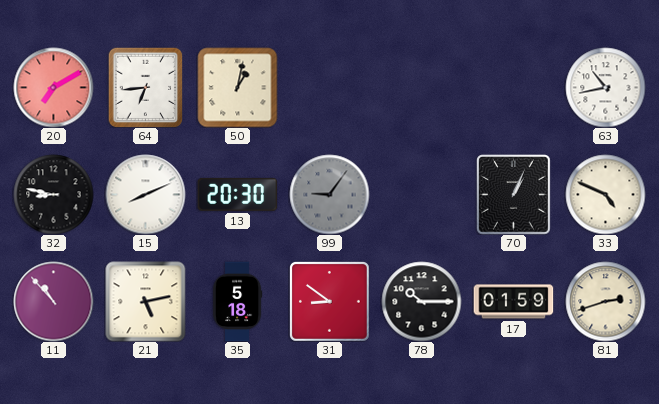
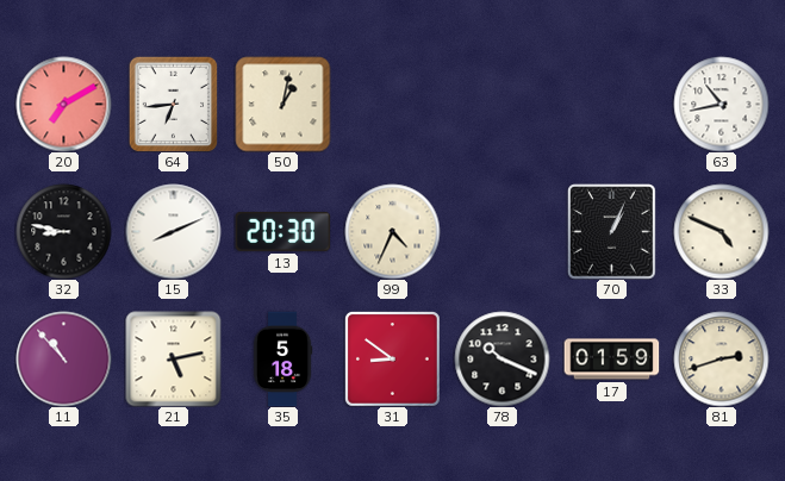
99: 9:06 -> 4:34
99 dial: grey -> cream
78: 10:15 -> 10:19
